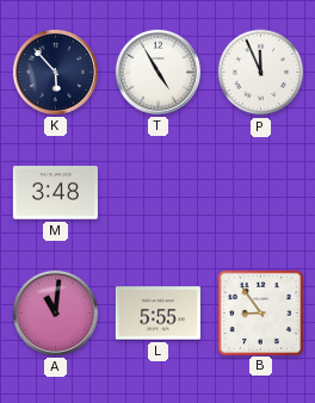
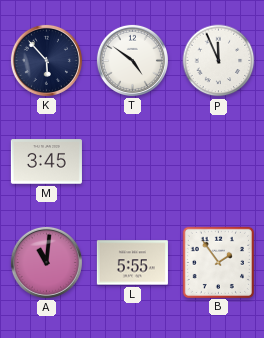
T: 4:55 -> 4:51
M: 3:48 -> 3:45
B: 8:54 -> 1:54
